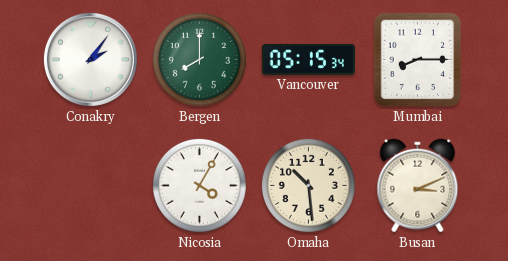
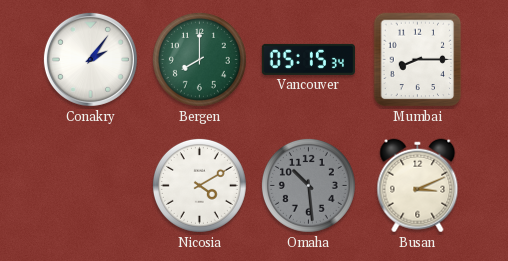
Nicosia: 4:05 -> 4:10
Omaha dial: cream -> grey
